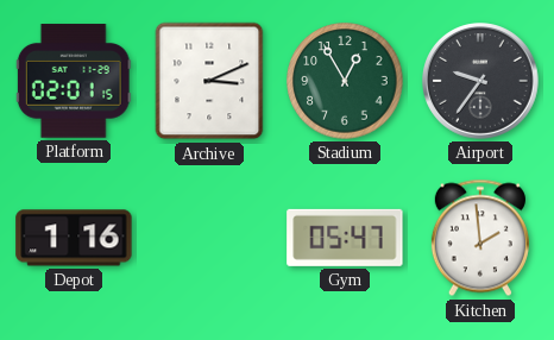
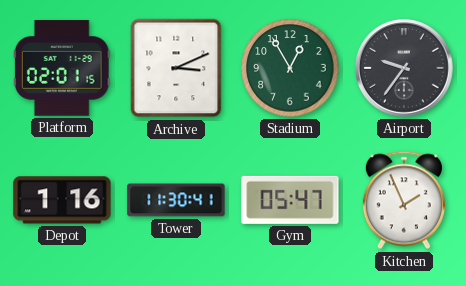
Tower: none -> 11:30
Kitchen: 1:59 -> 1:56
